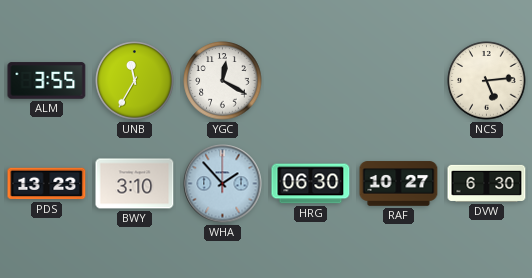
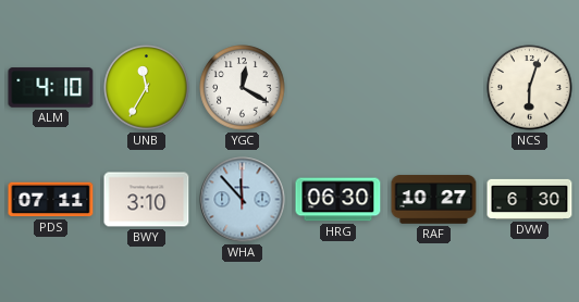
ALM: 3:55 -> 4:10
NCS: 5:14 -> 6:03
PDS: 13:23 -> 07:11
WHA: 1:53 -> 11:53
